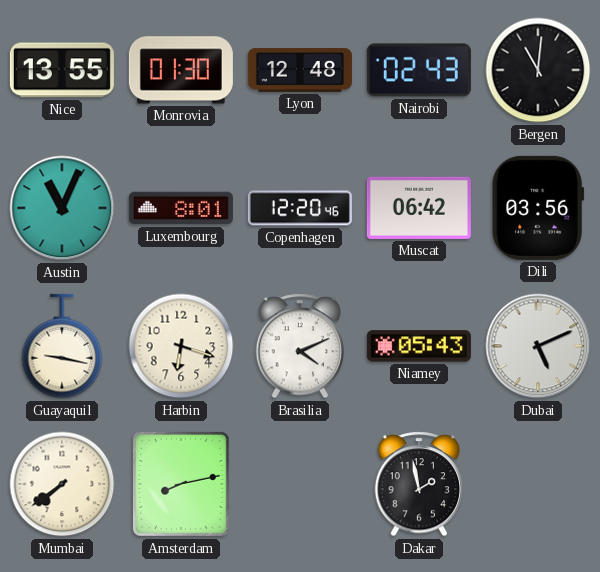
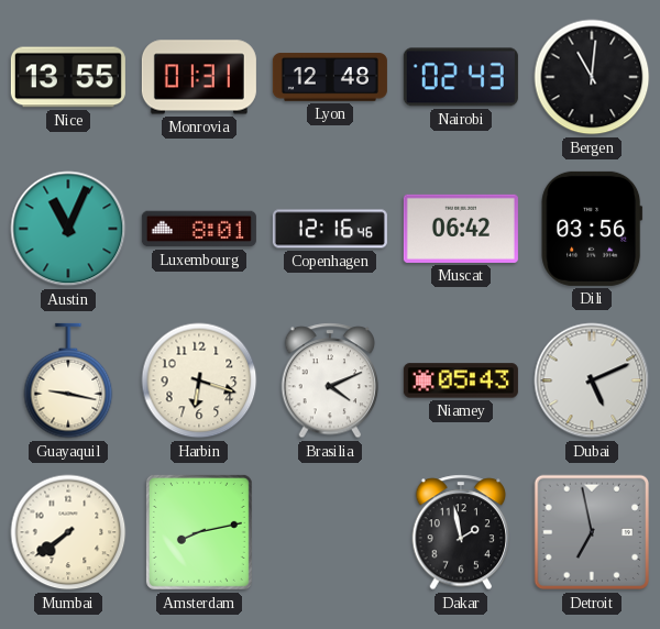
Monrovia: 01:30 -> 01:31
Copenhagen: 12:20 -> 12:16
Detroit: none -> 6:58
